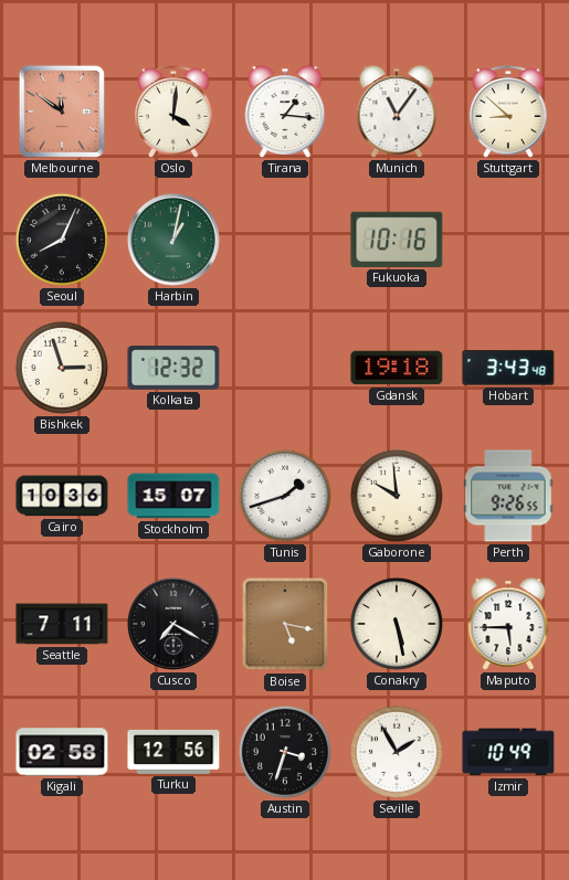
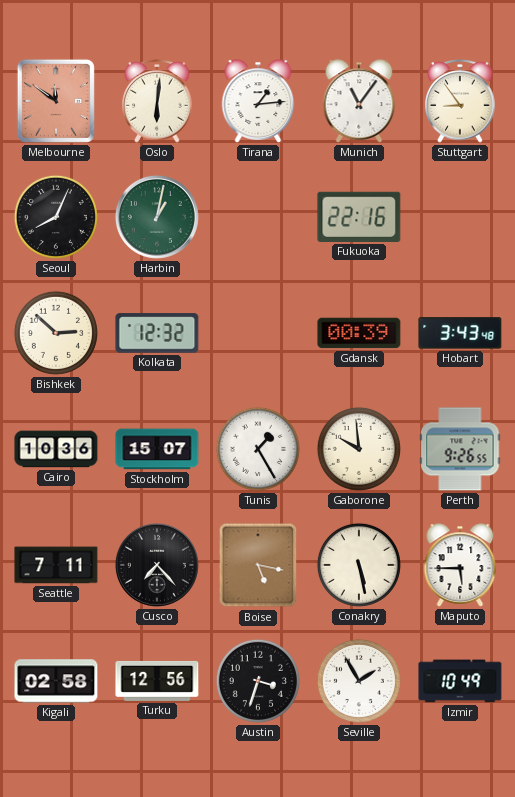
Oslo: 4:01 -> 6:01
Tirana: 1:16 -> 1:14
Stuttgart: 8:52 -> 8:54
Fukuoka: 10:16 -> 22:16
Bishkek: 2:57 -> 2:52
Gdansk: 19:18 -> 00:39
Tunis: 1:42 -> 1:25
Cusco: 7:20 -> 7:23
